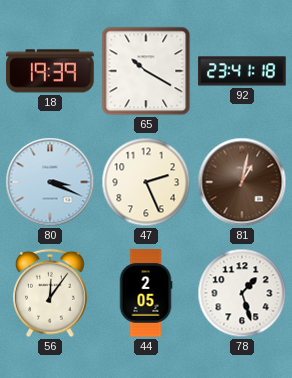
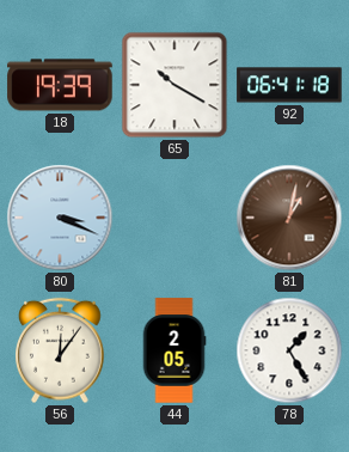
92: 23:41 -> 06:41
47: 2:26 -> none
78: 1:27 -> 1:25
